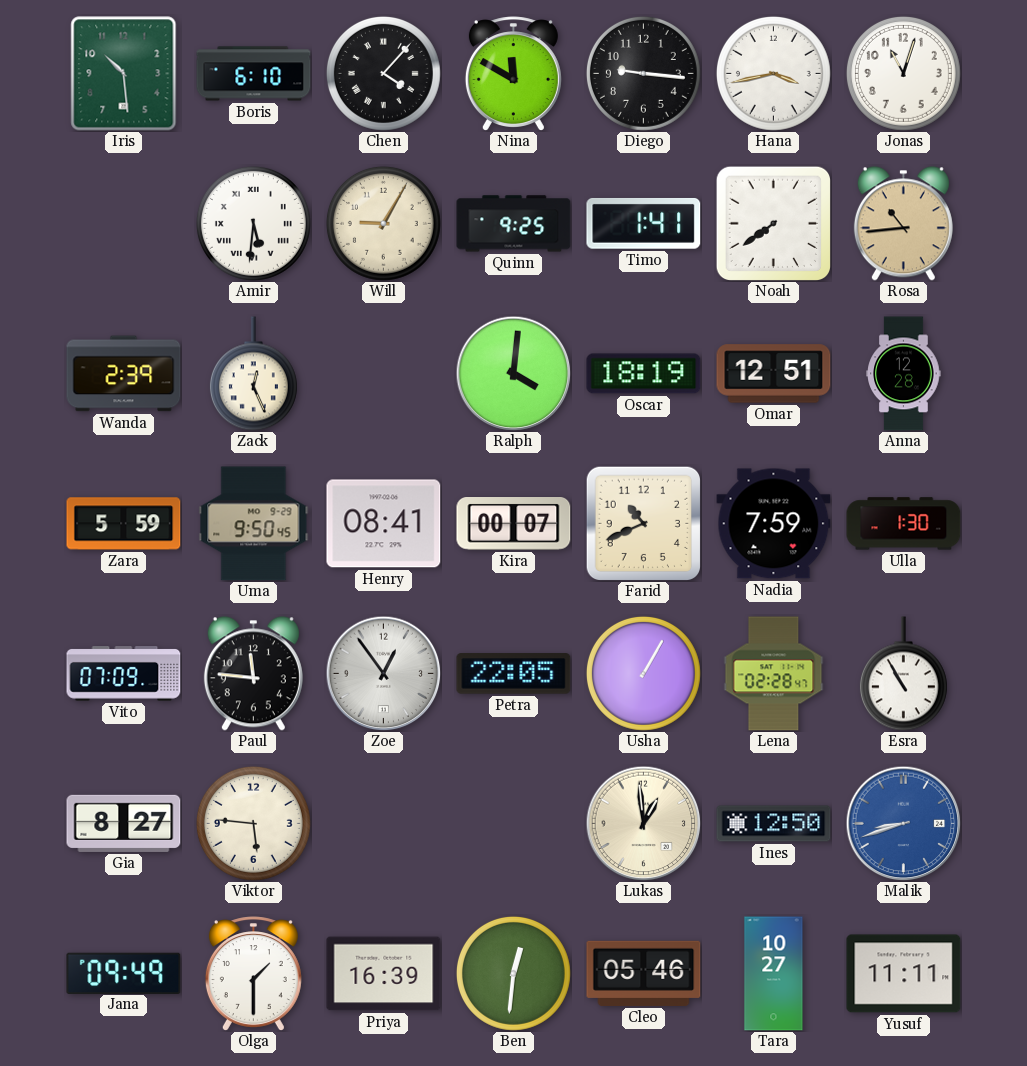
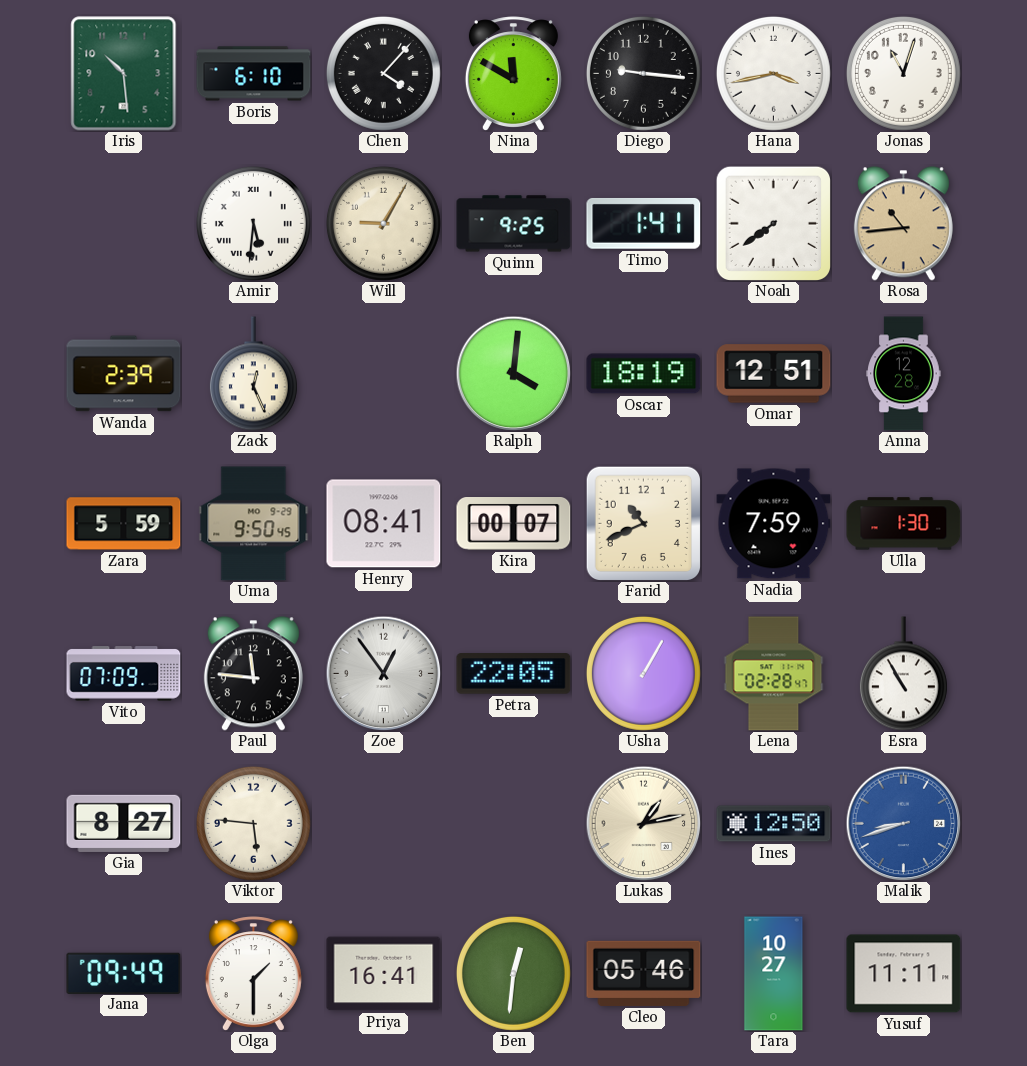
Lukas: 12:59 -> 1:13
Priya: 16:39 -> 16:41
